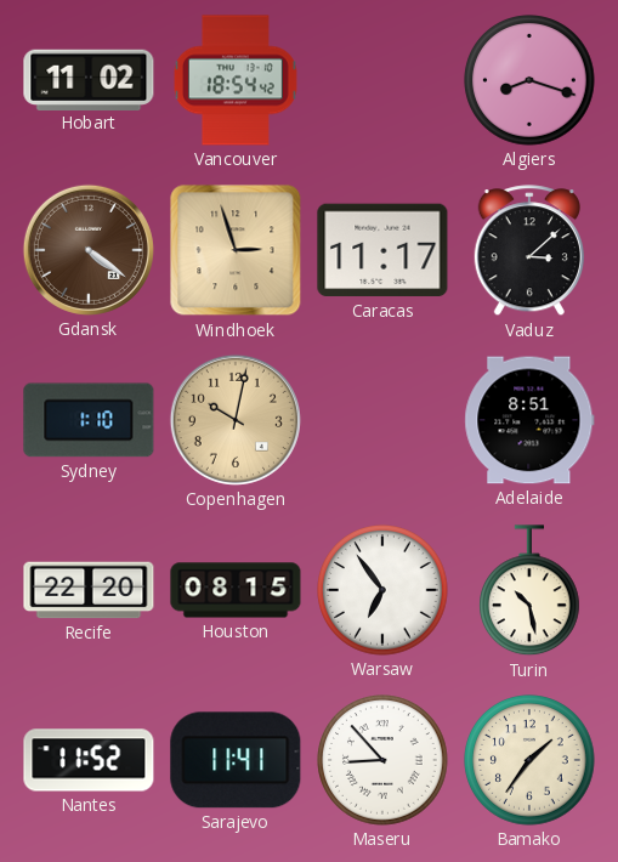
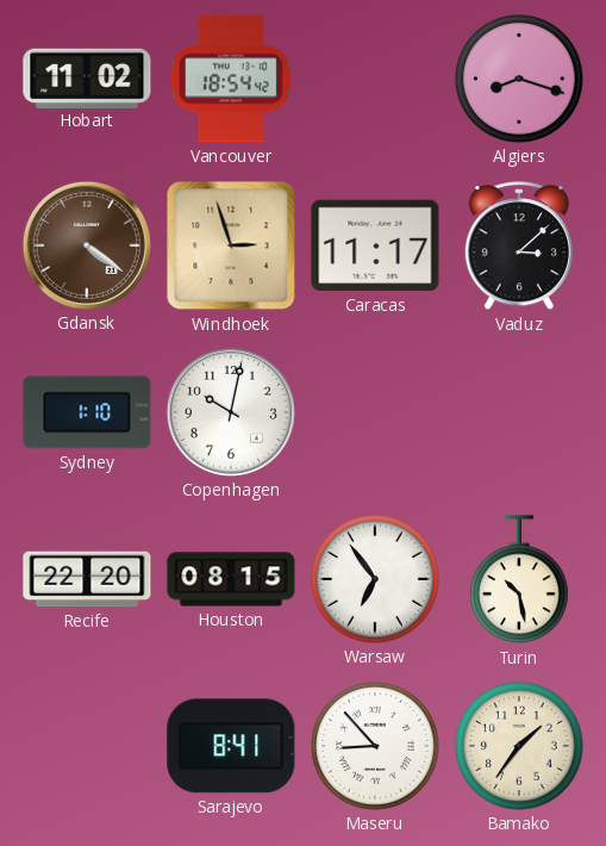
Copenhagen dial: champagne -> white
Adelaide: 8:51 -> none
Nantes: 11:52 -> none
Sarajevo: 11:41 -> 8:41
